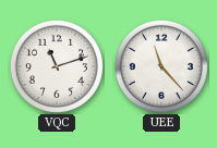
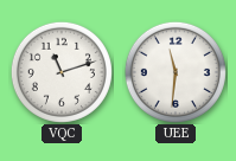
UEE: 11:23 -> 11:31
